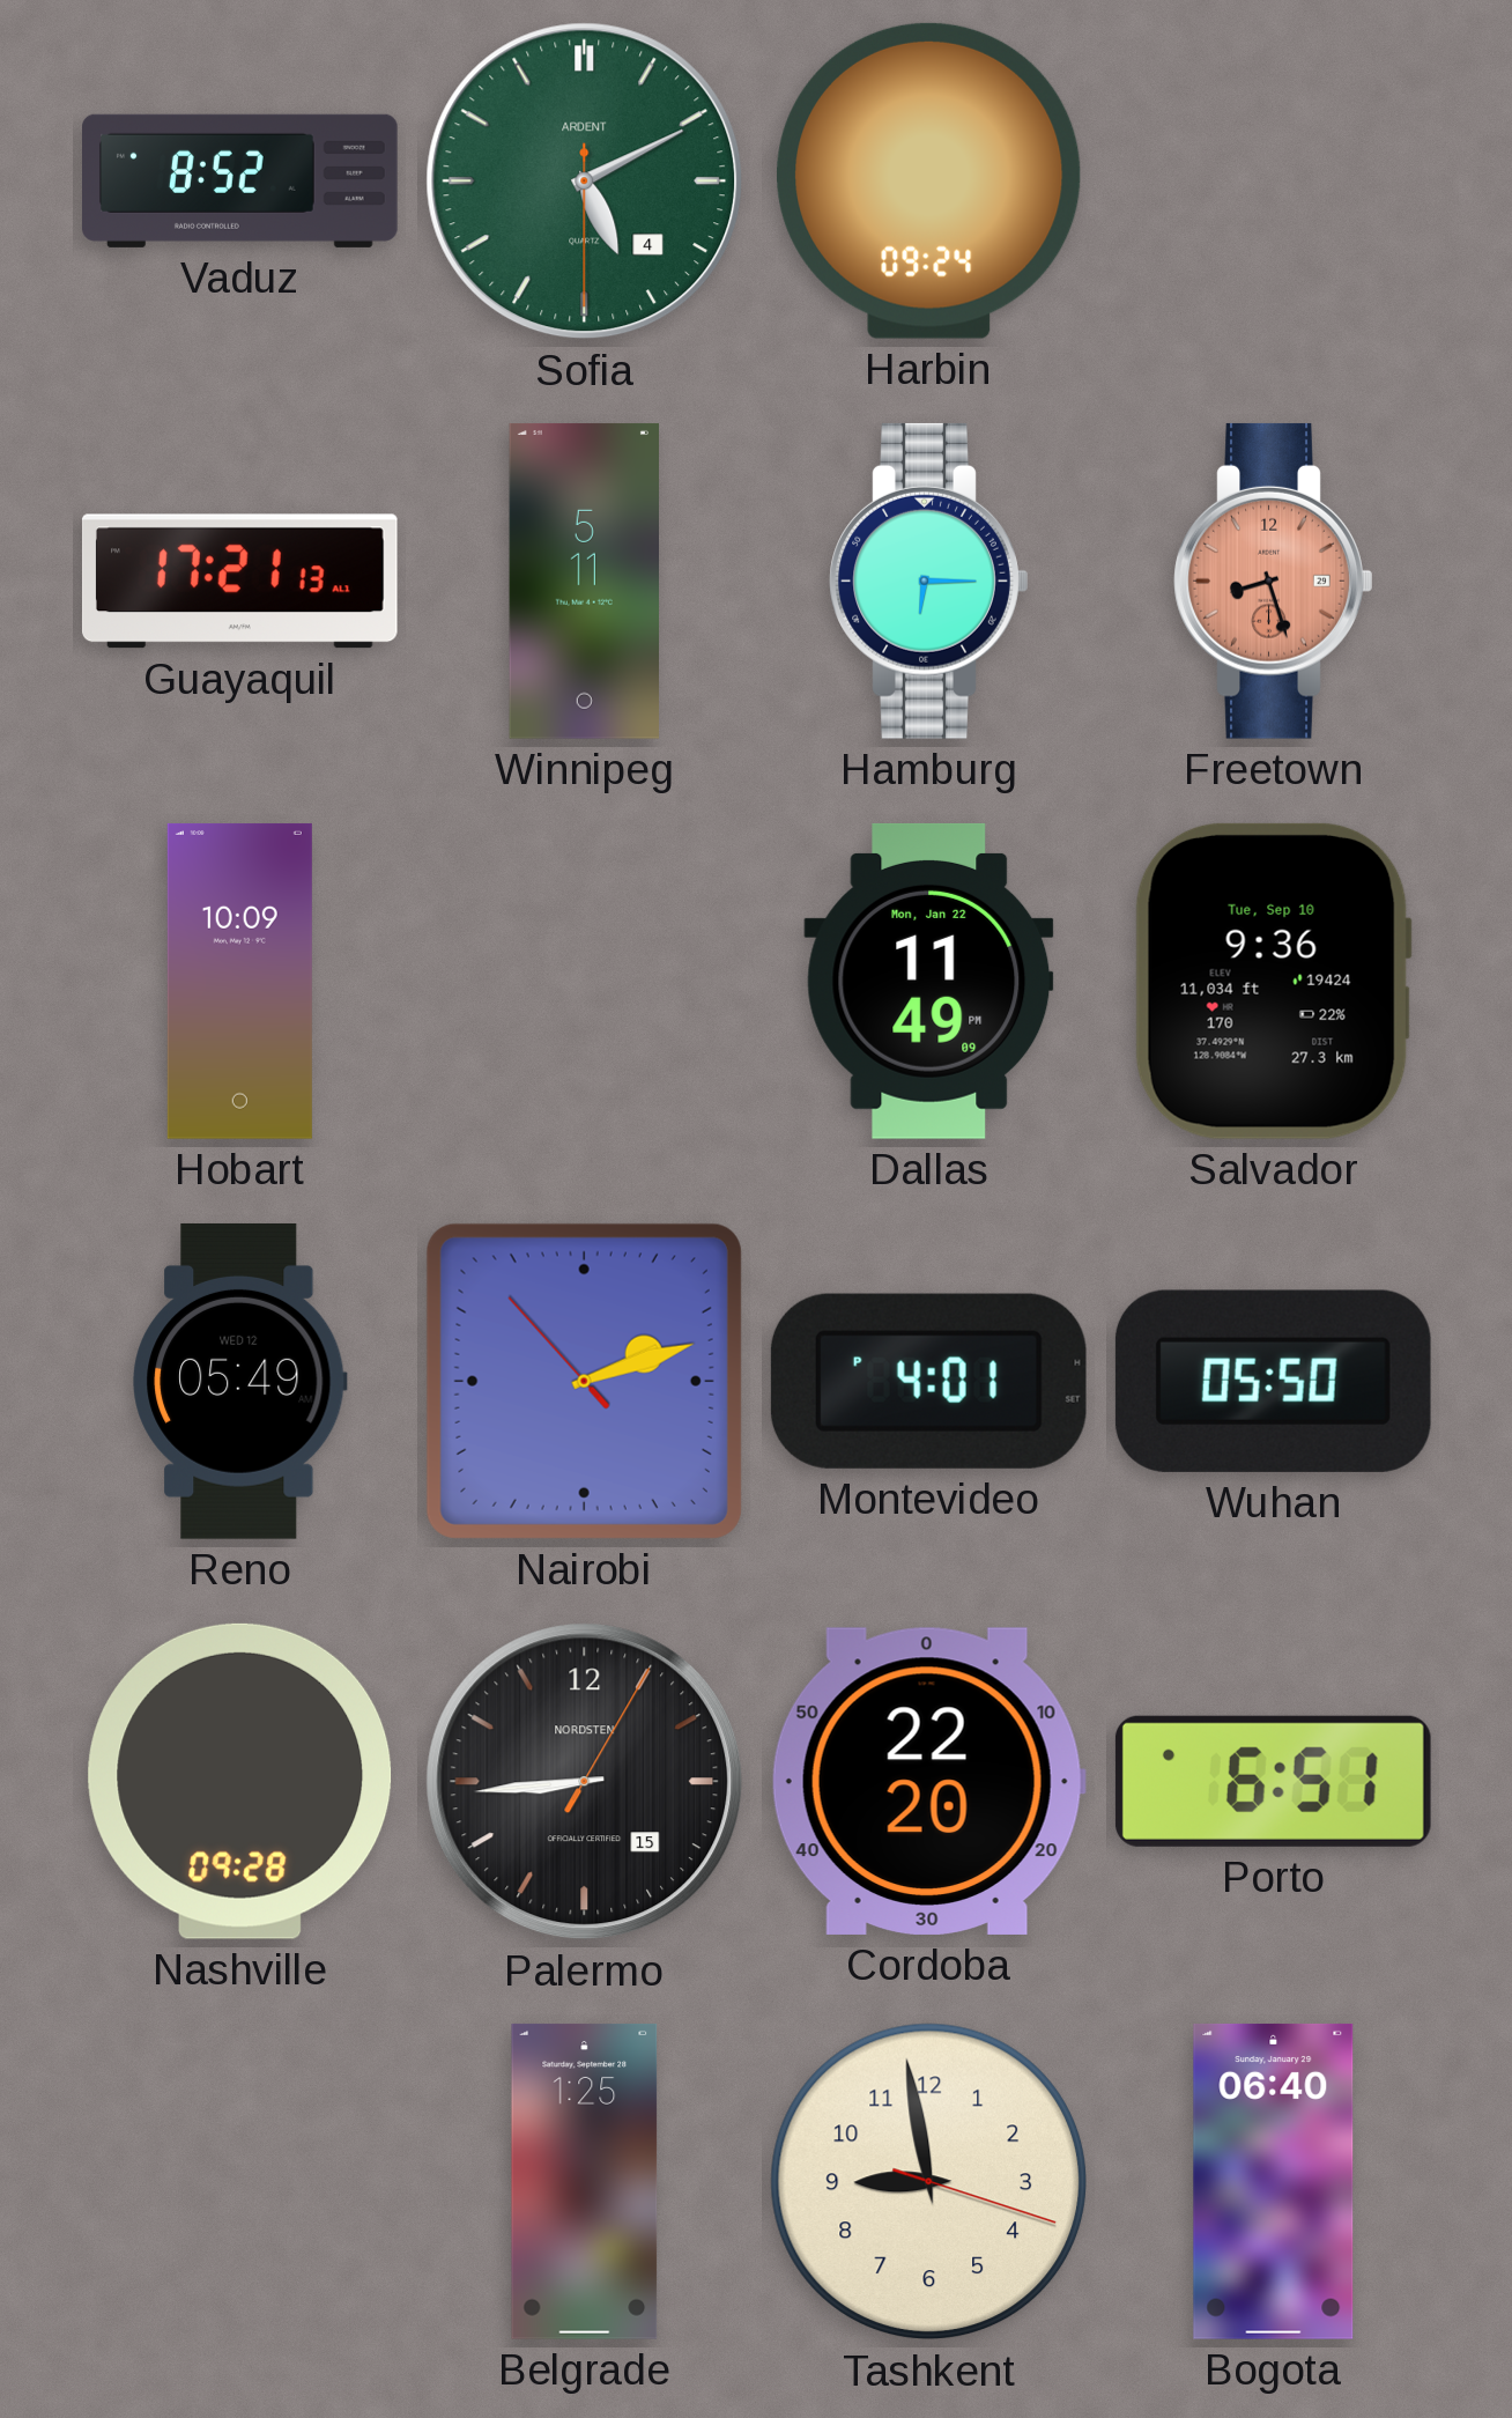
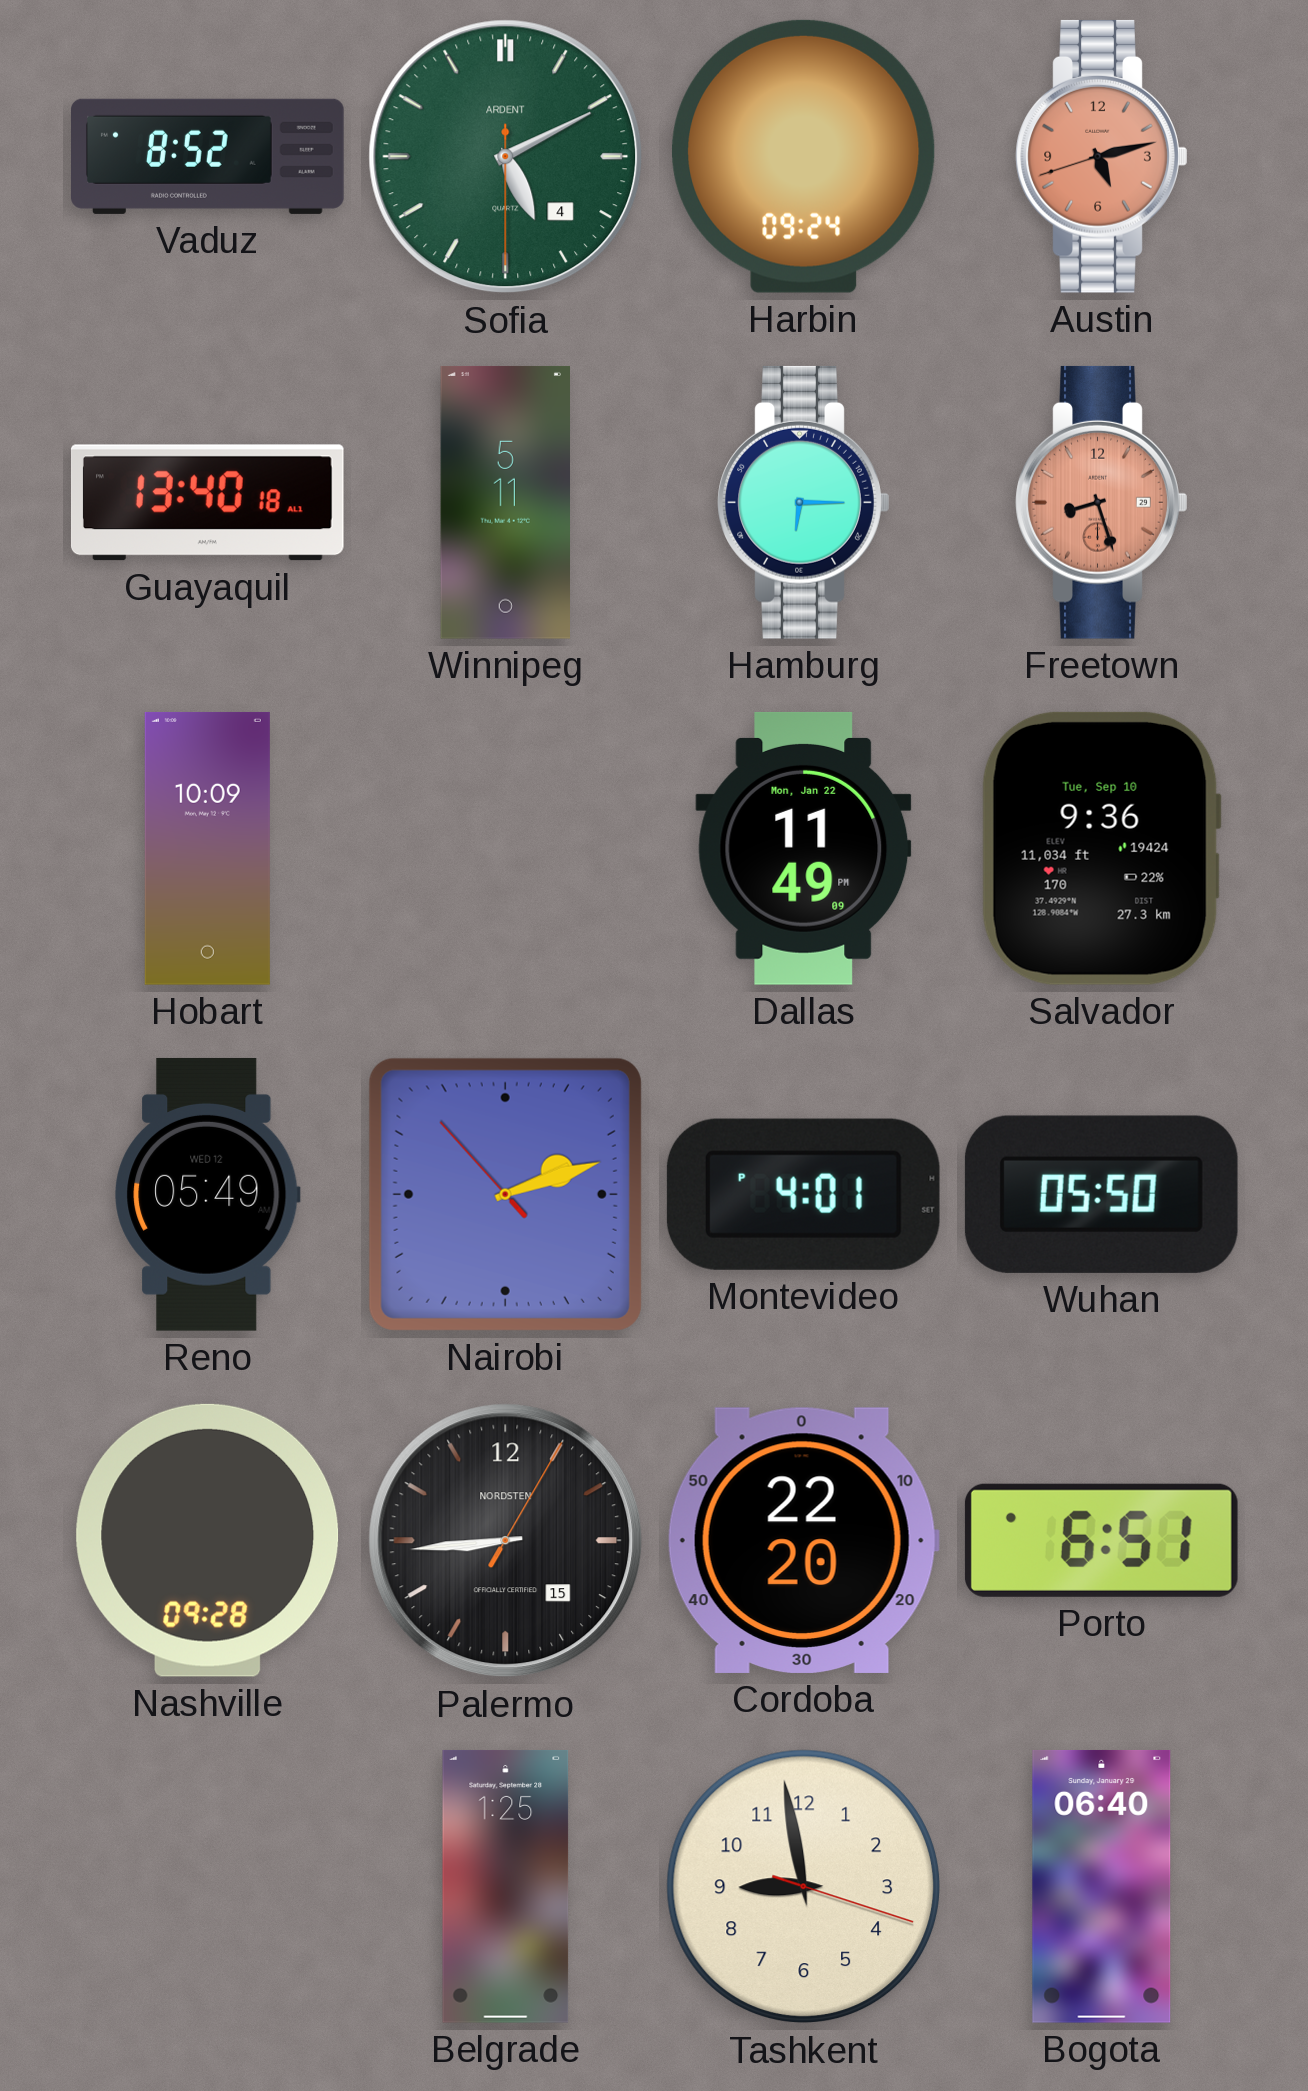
Austin: none -> 5:12
Guayaquil: 17:21 -> 13:40
